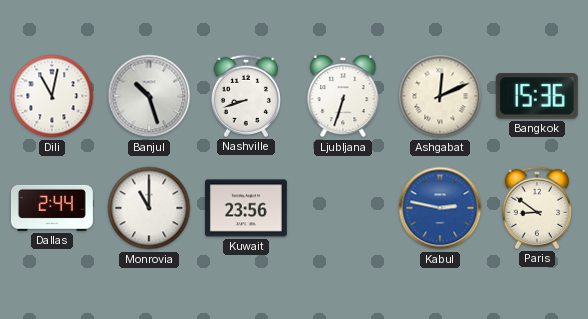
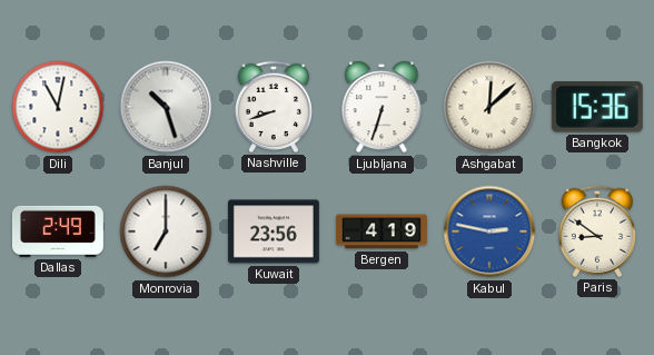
Ashgabat: 12:11 -> 12:08
Dallas: 2:44 -> 2:49
Monrovia: 11:00 -> 7:00
Bergen: none -> 4:19
